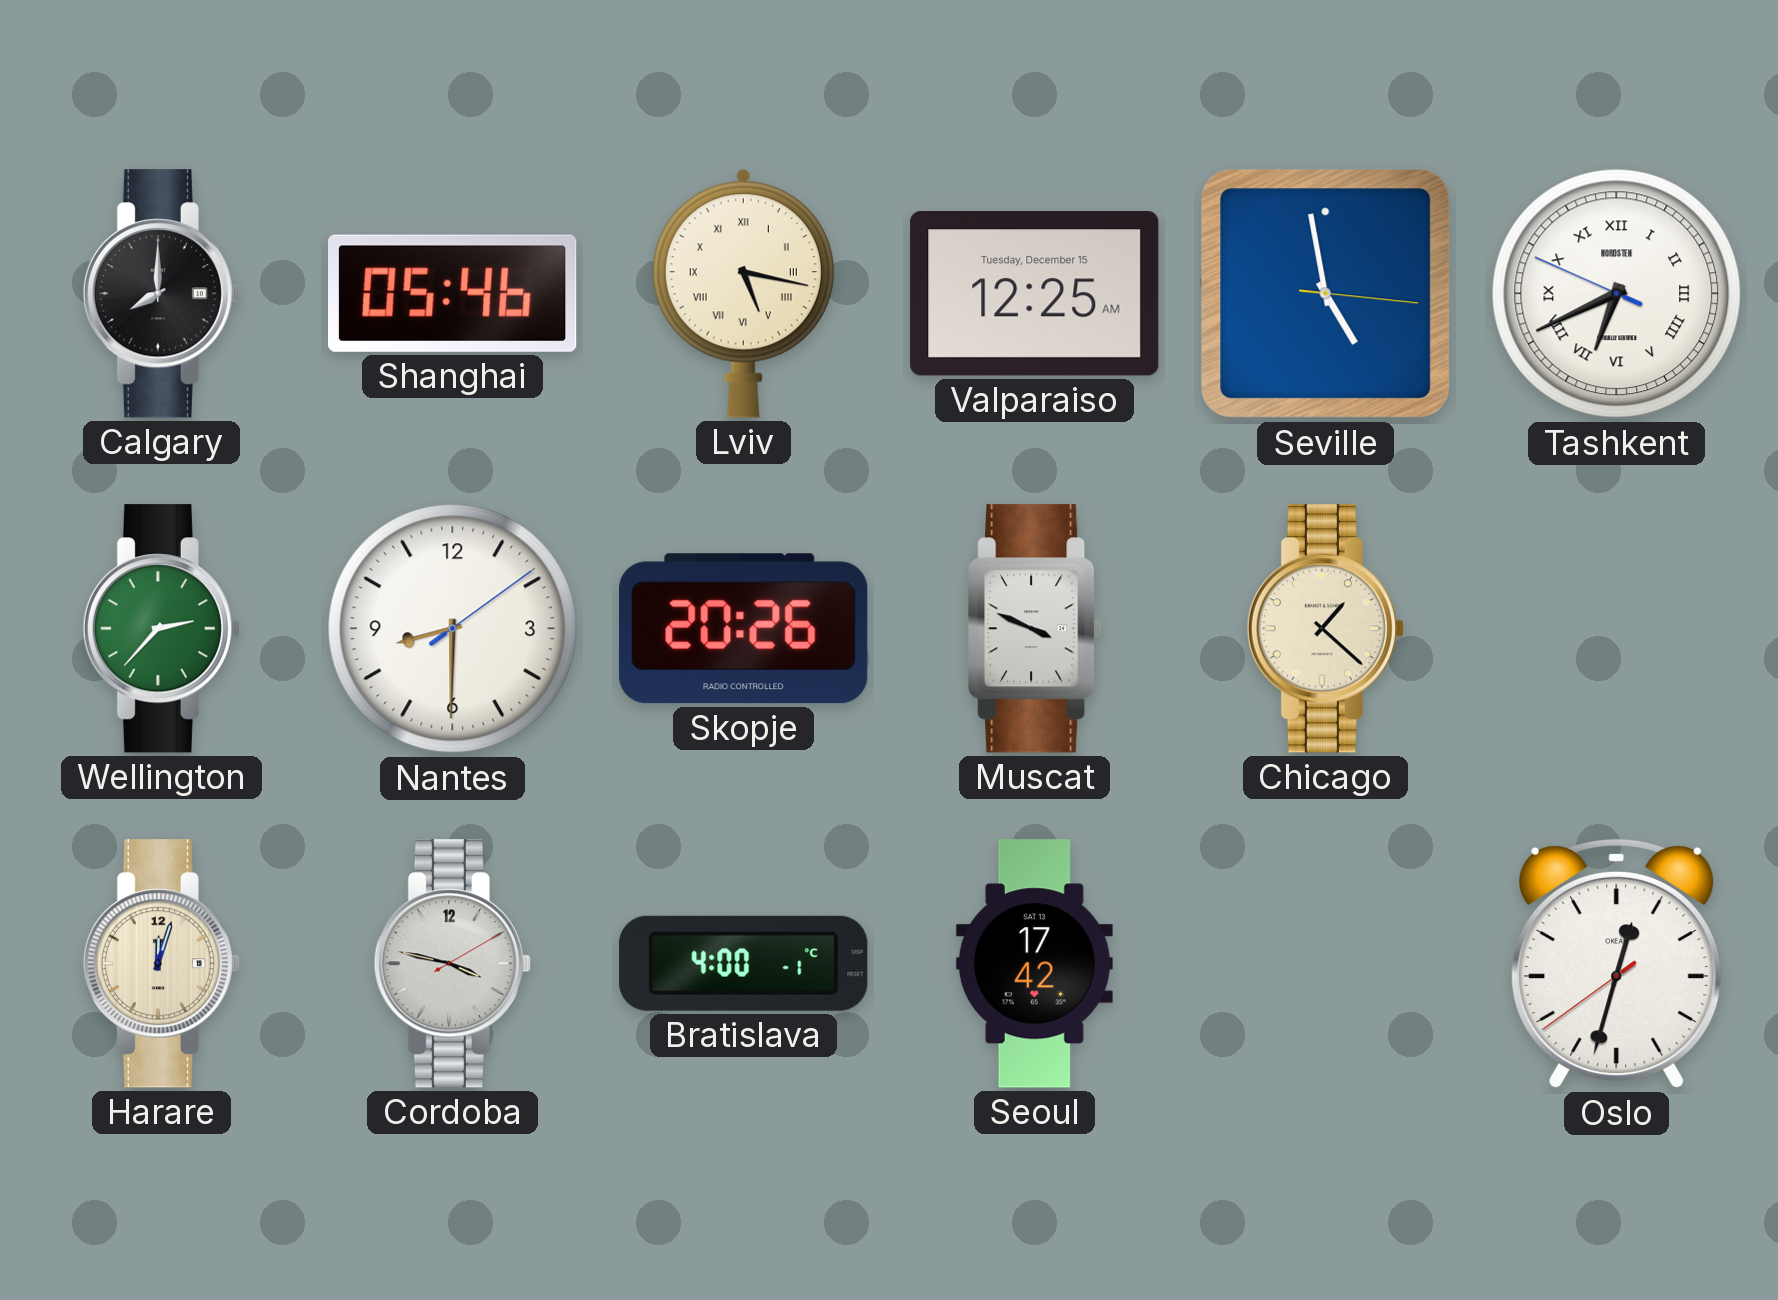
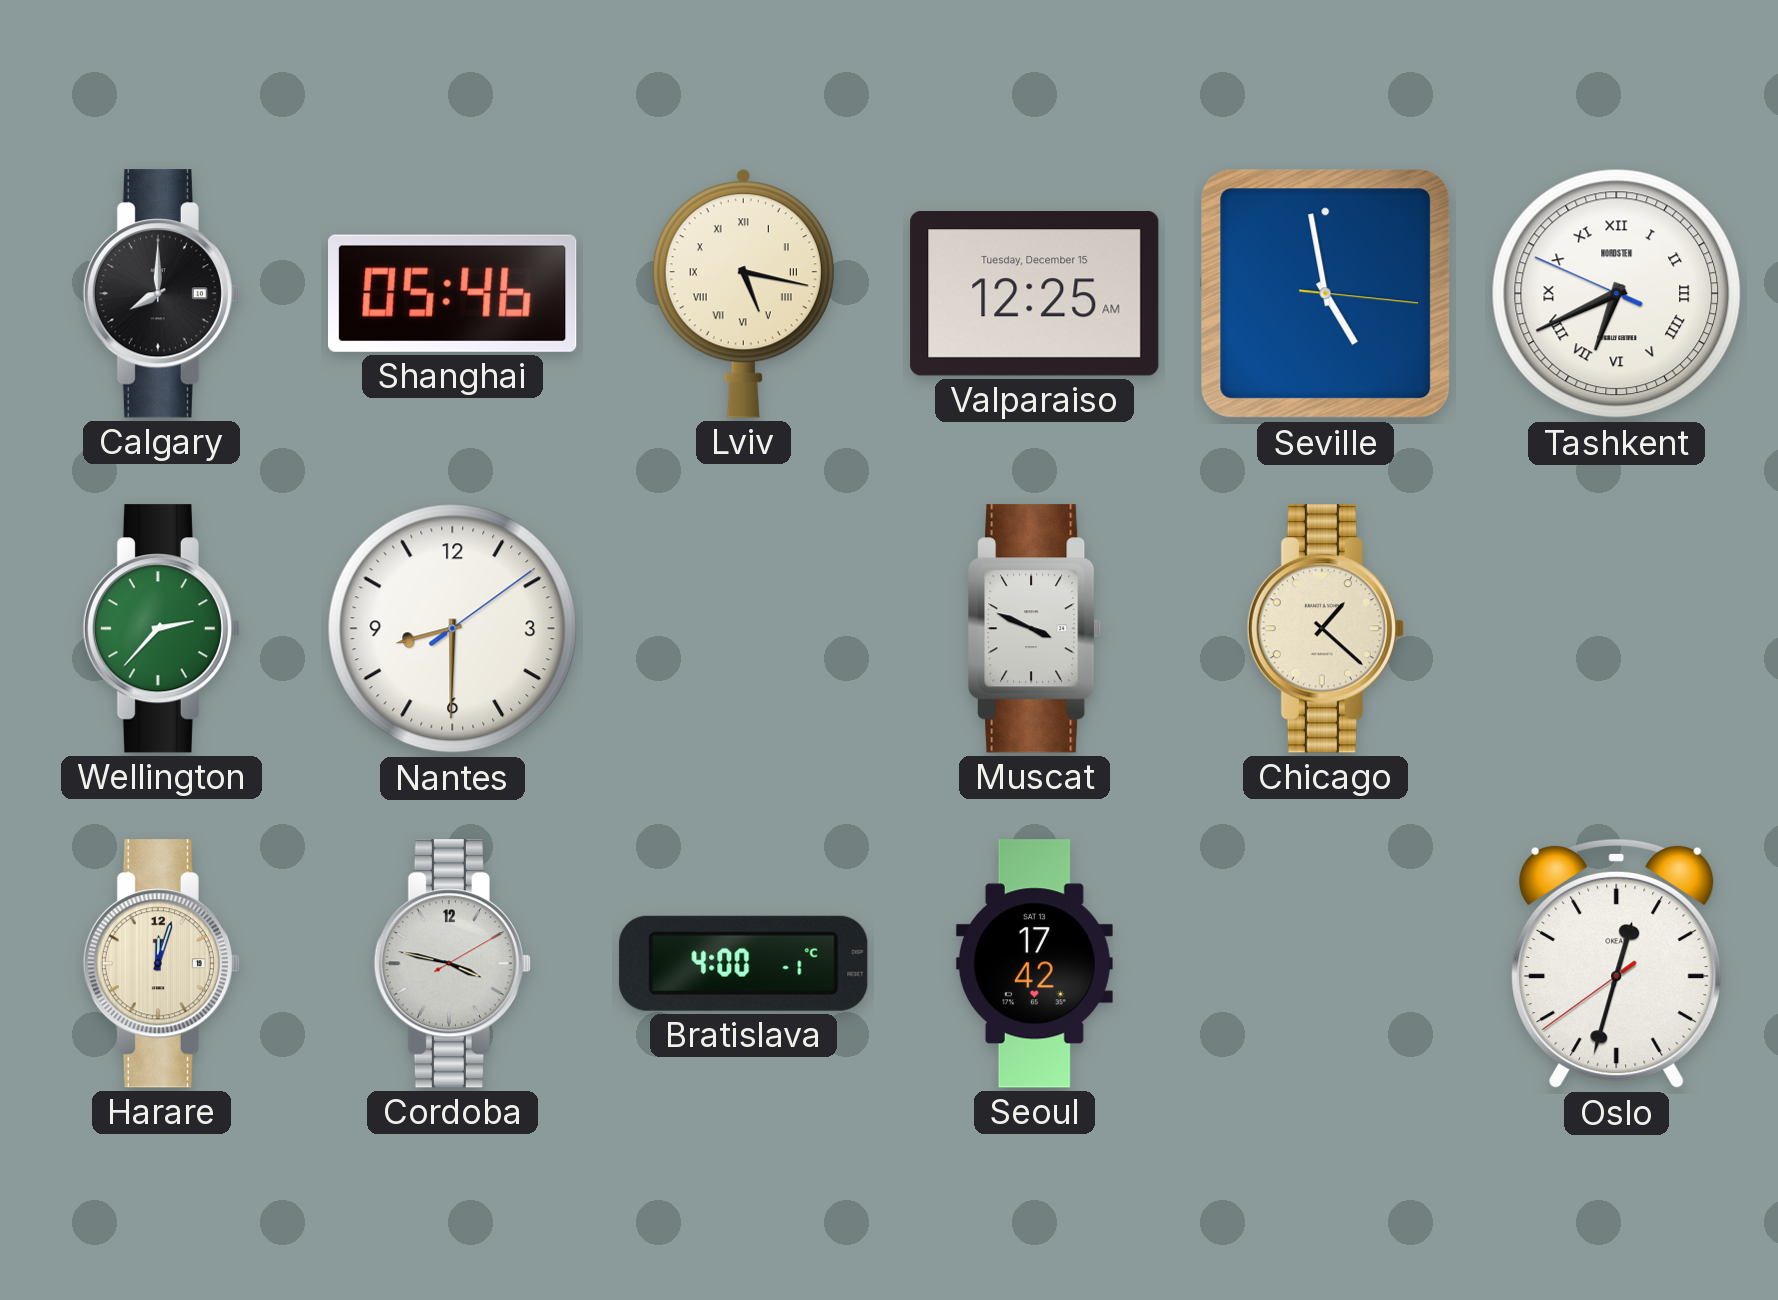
Skopje: 20:26 -> none
